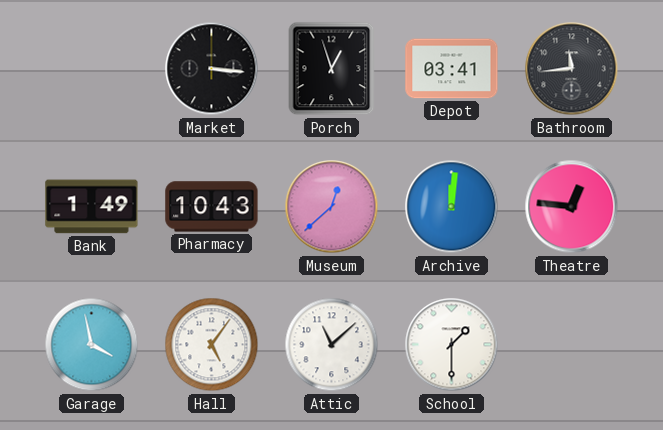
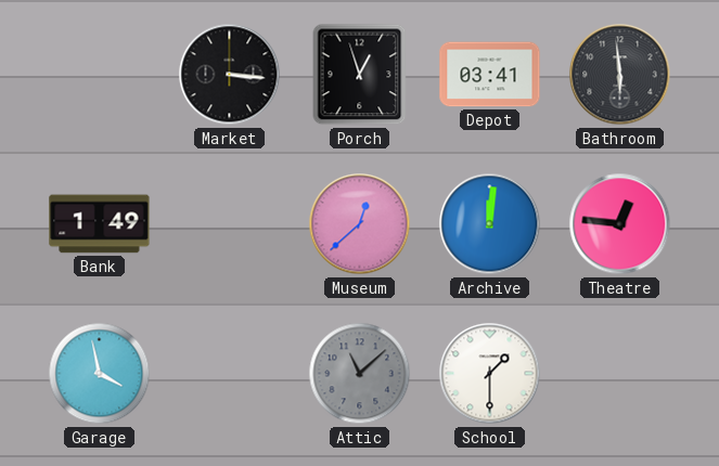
Bathroom: 11:44 -> 5:59
Pharmacy: 10:43 -> none
Hall: 5:06 -> none
Attic dial: white -> grey
